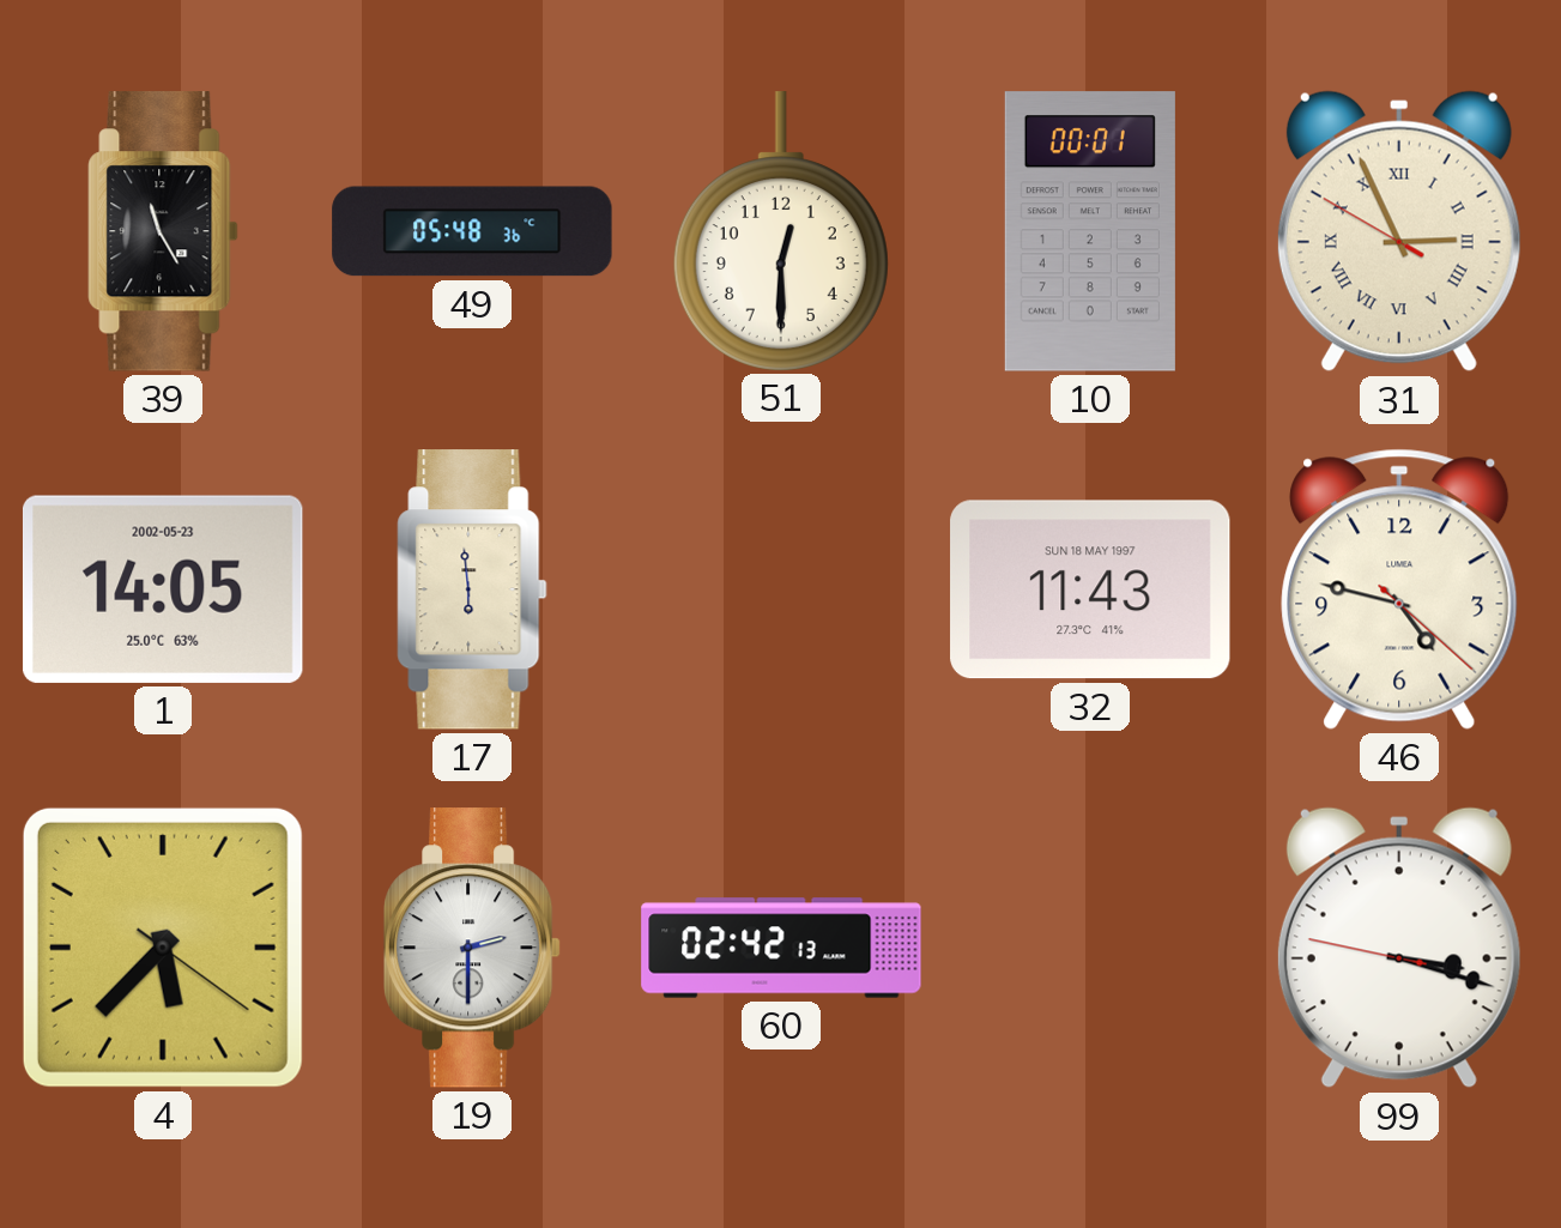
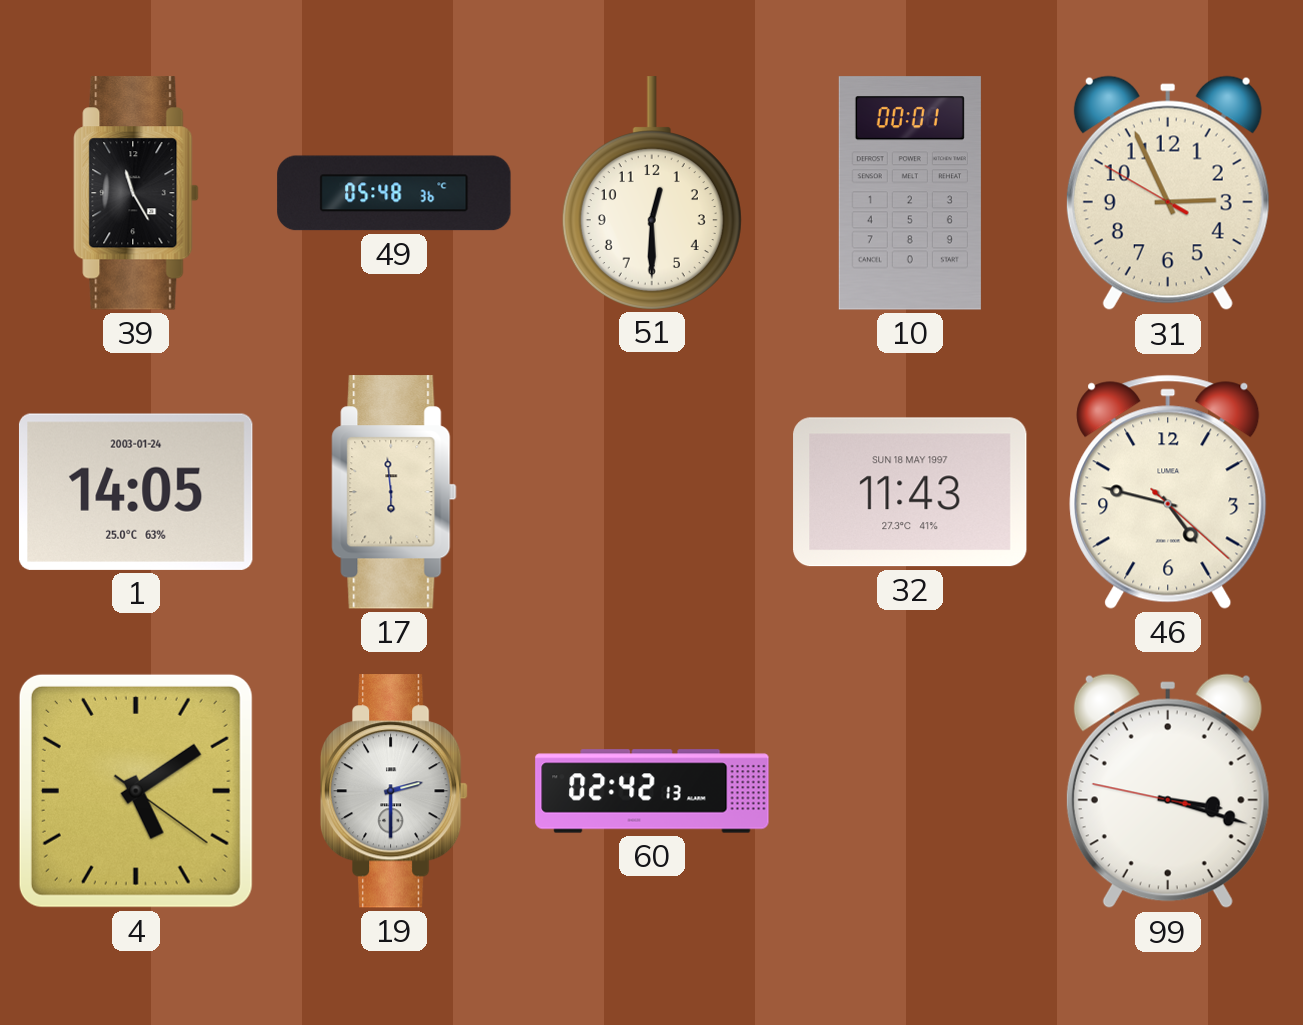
31 numerals: Roman -> Arabic
1 date: 2002-05-23 -> 2003-01-24
4: 5:37 -> 5:09
